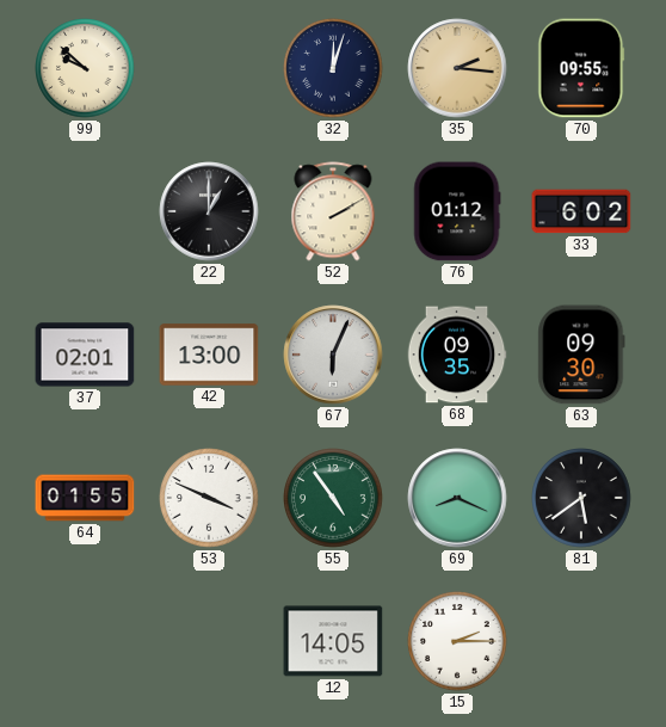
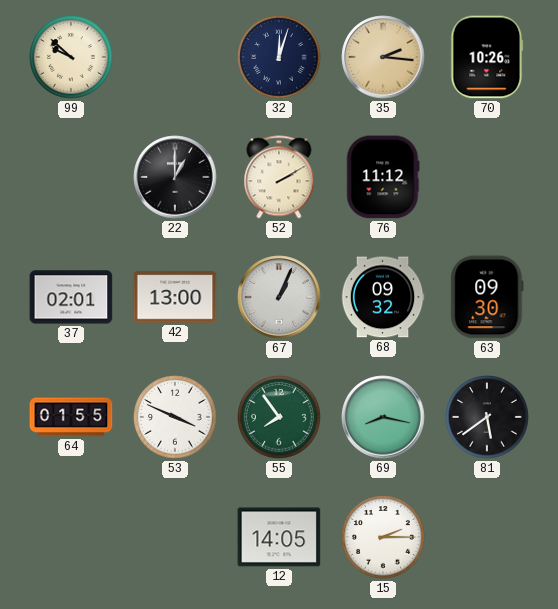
70: 09:55 -> 10:26
76: 01:12 -> 11:12
33: 6:02 -> none
67: 6:04 -> 1:04
68: 09:35 -> 09:32
55: 4:54 -> 7:54
69: 8:19 -> 8:17
